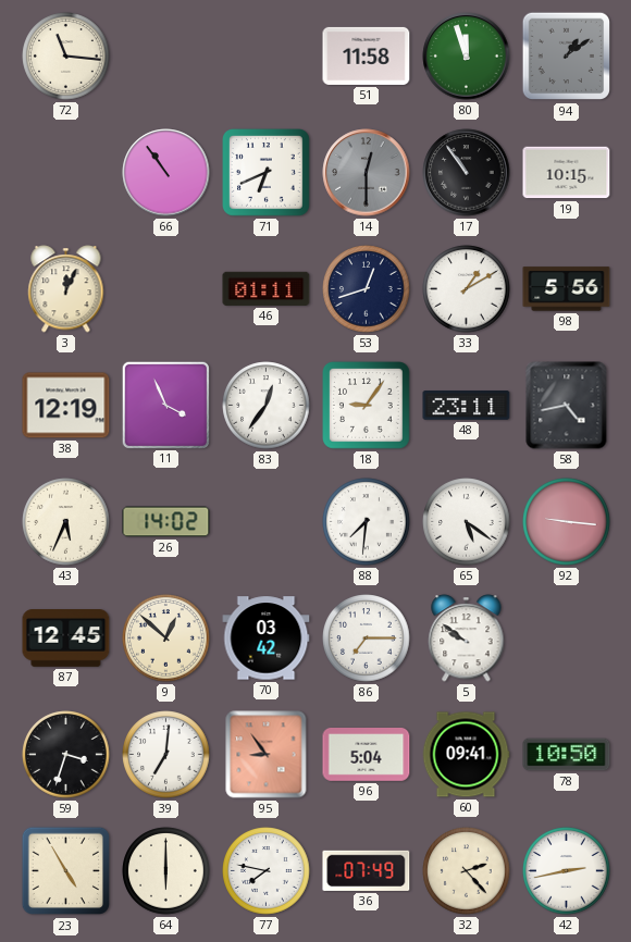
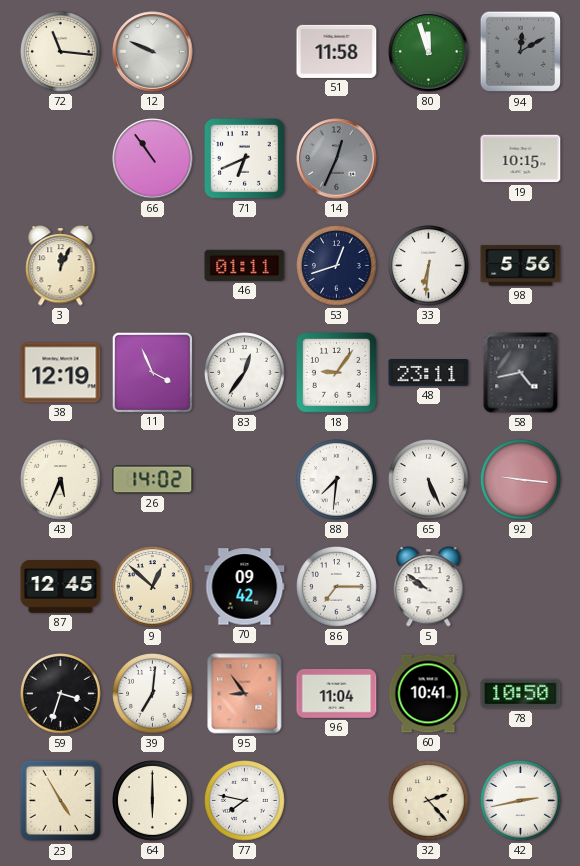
12: none -> 9:49
94: 1:09 -> 12:10
14: 12:30 -> 12:34
17: 10:54 -> none
33: 1:10 -> 6:31
65: 5:21 -> 5:26
70: 03:42 -> 09:42
96: 5:04 -> 11:04
60: 09:41 -> 10:41
36: 07:49 -> none
